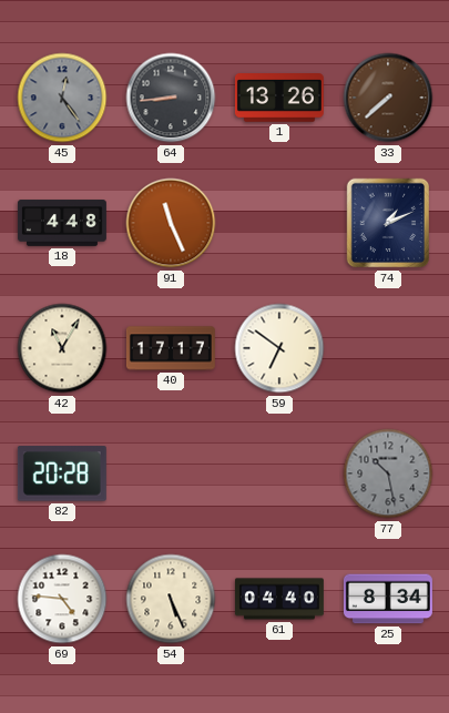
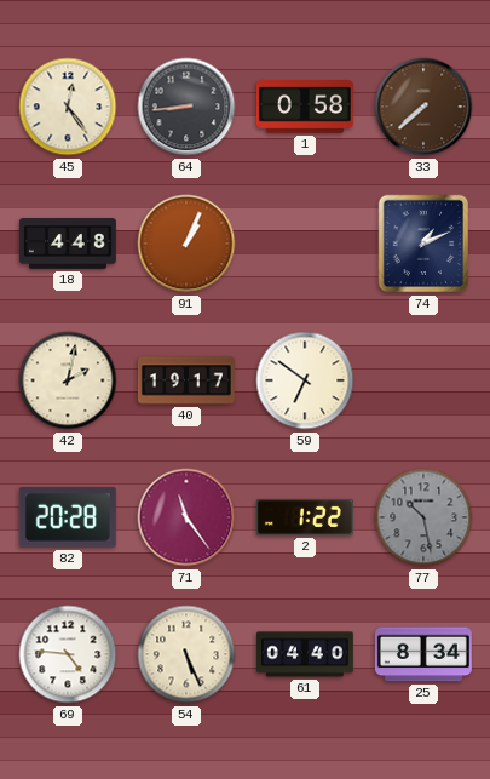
45 dial: grey -> cream
1: 13:26 -> 0:58
91: 11:26 -> 1:04
42: 11:05 -> 2:02
40: 17:17 -> 19:17
71: none -> 11:24
2: none -> 1:22
